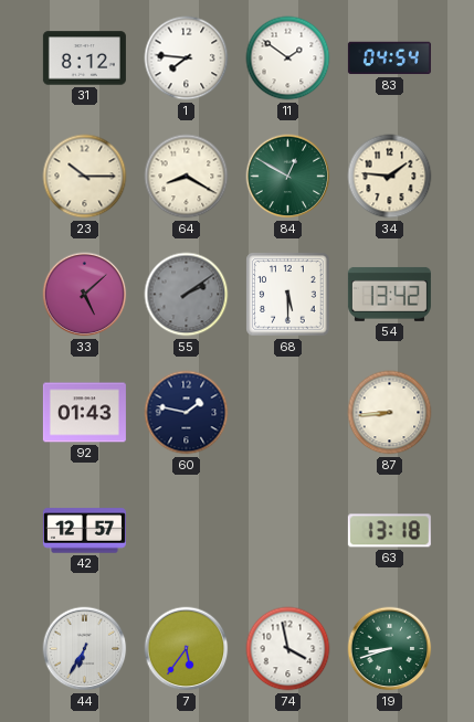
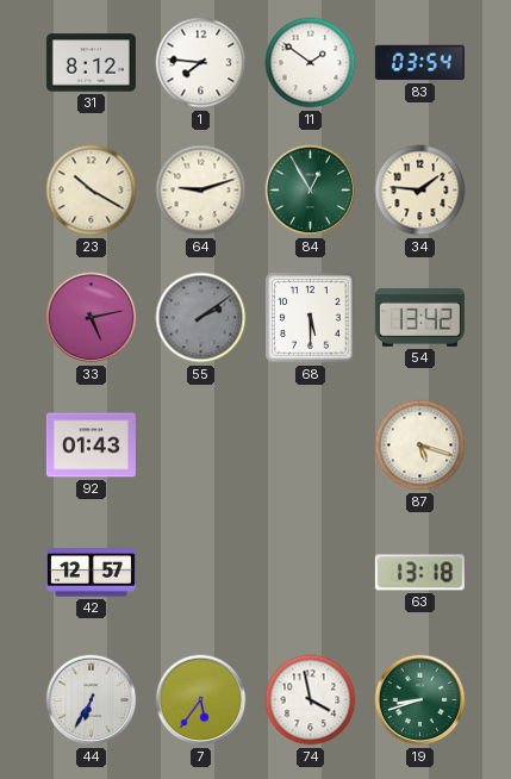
83: 04:54 -> 03:54
23: 10:15 -> 10:20
64: 8:20 -> 9:12
84: 12:50 -> 12:55
33: 5:08 -> 5:13
60: 1:47 -> none
87: 8:44 -> 5:18
